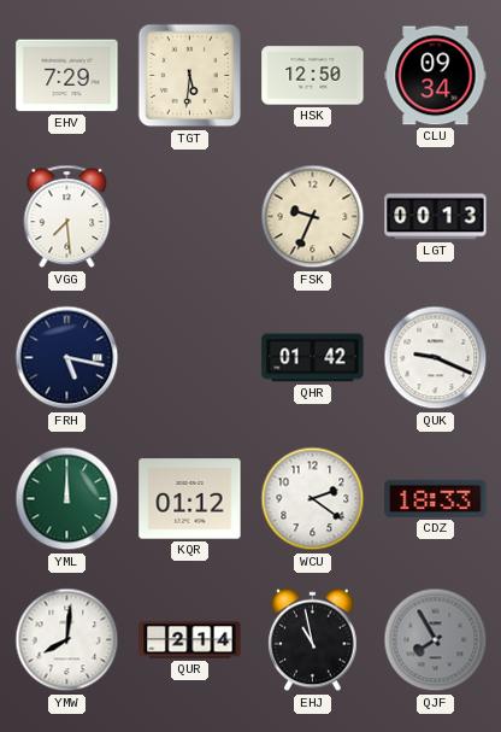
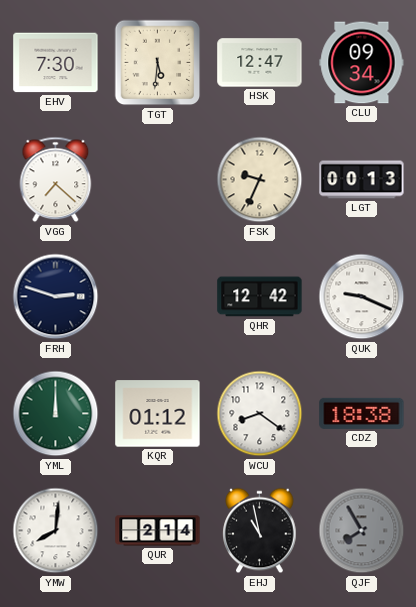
EHV: 7:29 -> 7:30
HSK: 12:50 -> 12:47
VGG: 7:29 -> 7:22
FRH: 5:17 -> 2:48
QHR: 01:42 -> 12:42
WCU: 2:21 -> 8:21
CDZ: 18:33 -> 18:38
